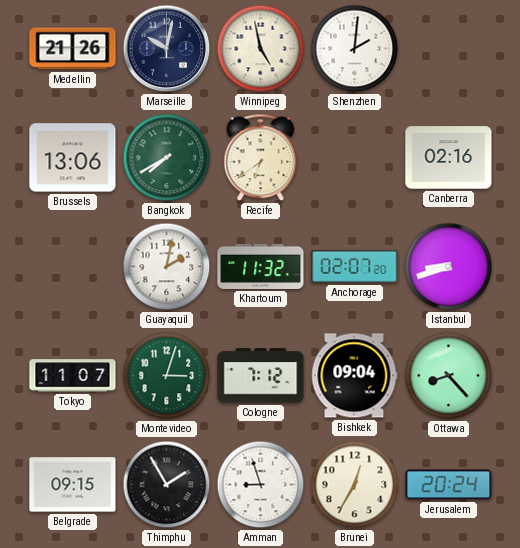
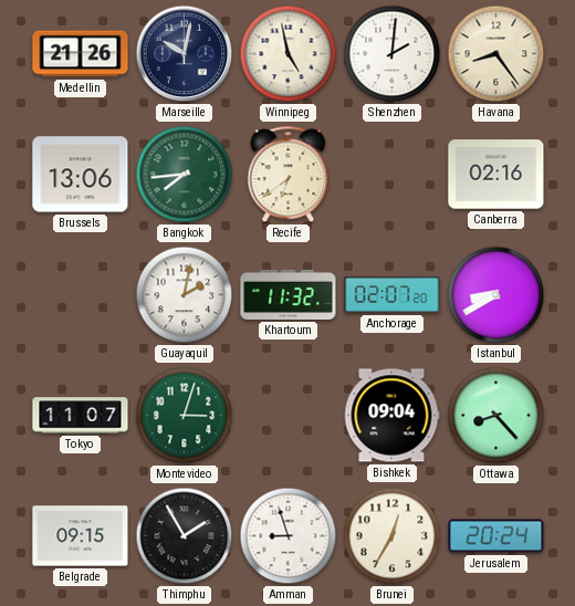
Havana: none -> 8:24
Bangkok: 7:40 -> 7:44
Istanbul: 8:42 -> 8:40
Cologne: 7:12 -> none
